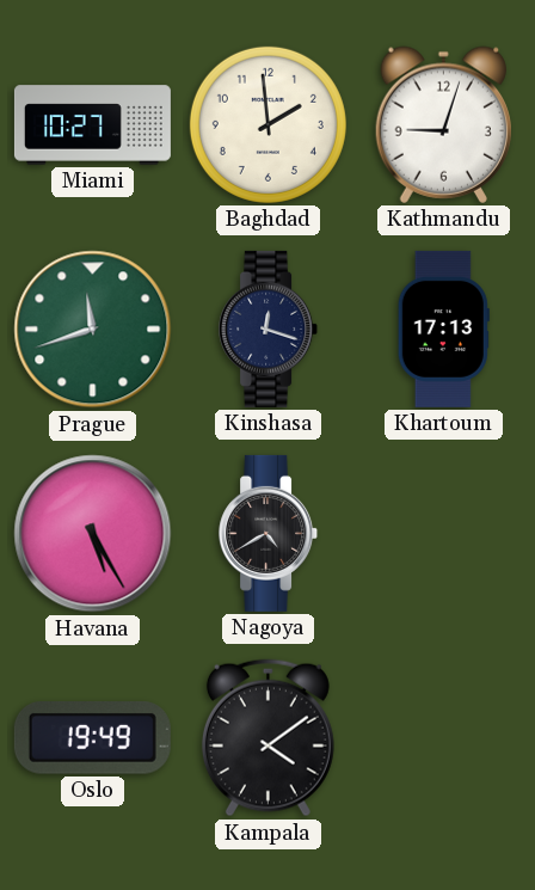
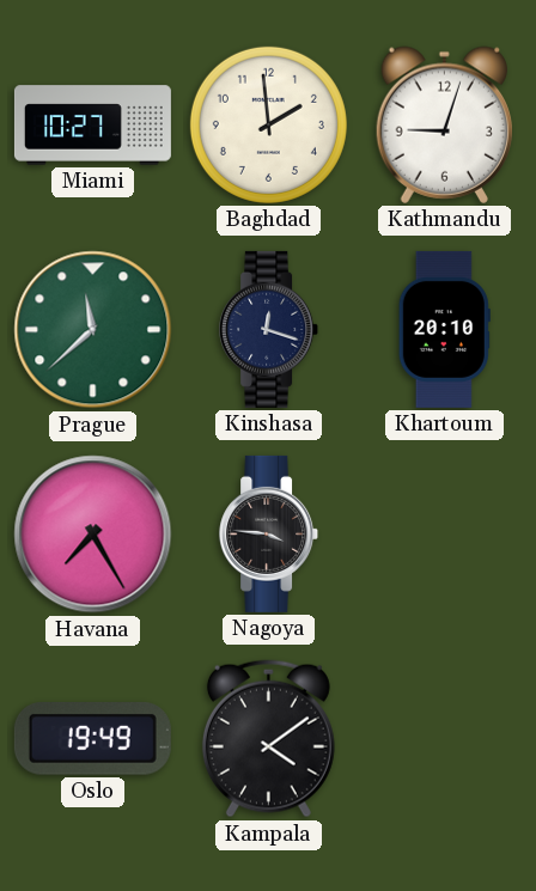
Prague: 11:42 -> 11:38
Khartoum: 17:13 -> 20:10
Havana: 5:25 -> 7:25
Nagoya: 4:40 -> 3:46
